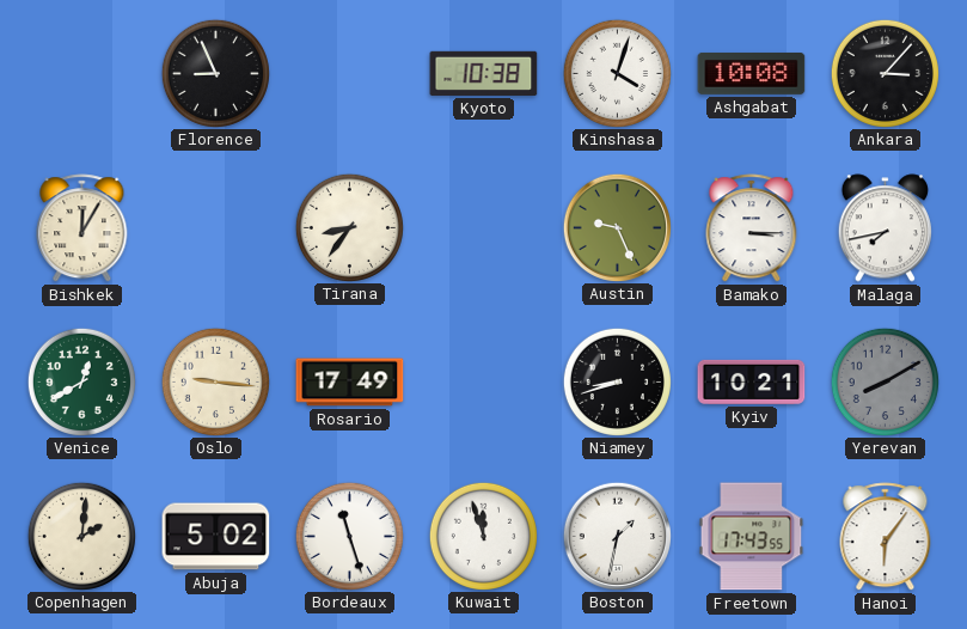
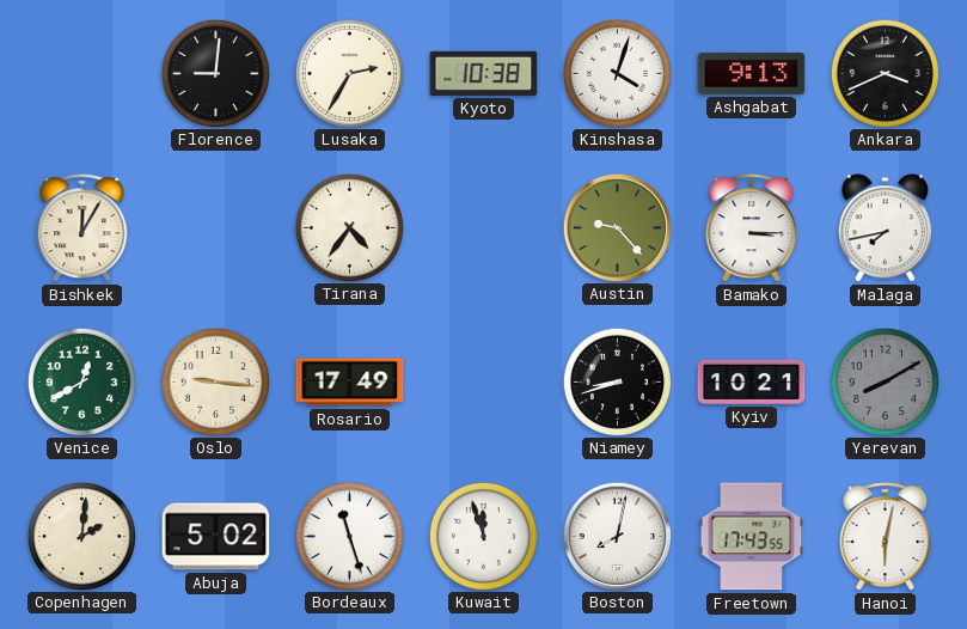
Florence: 8:56 -> 9:01
Lusaka: none -> 2:35
Ashgabat: 10:08 -> 9:13
Ankara: 3:07 -> 3:41
Tirana: 8:36 -> 4:36
Austin: 9:26 -> 9:23
Boston: 1:32 -> 8:02
Hanoi: 6:06 -> 6:02
